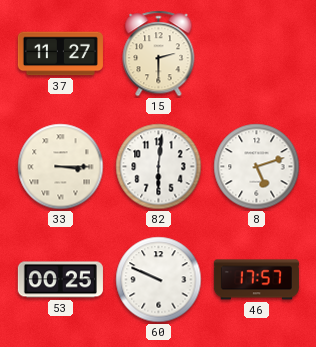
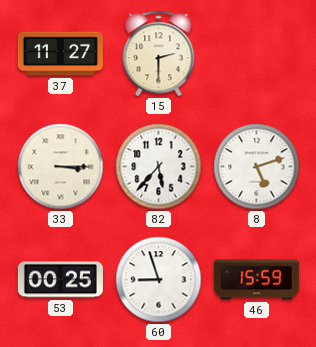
82: 6:01 -> 5:37
60: 9:49 -> 8:57
46: 17:57 -> 15:59
